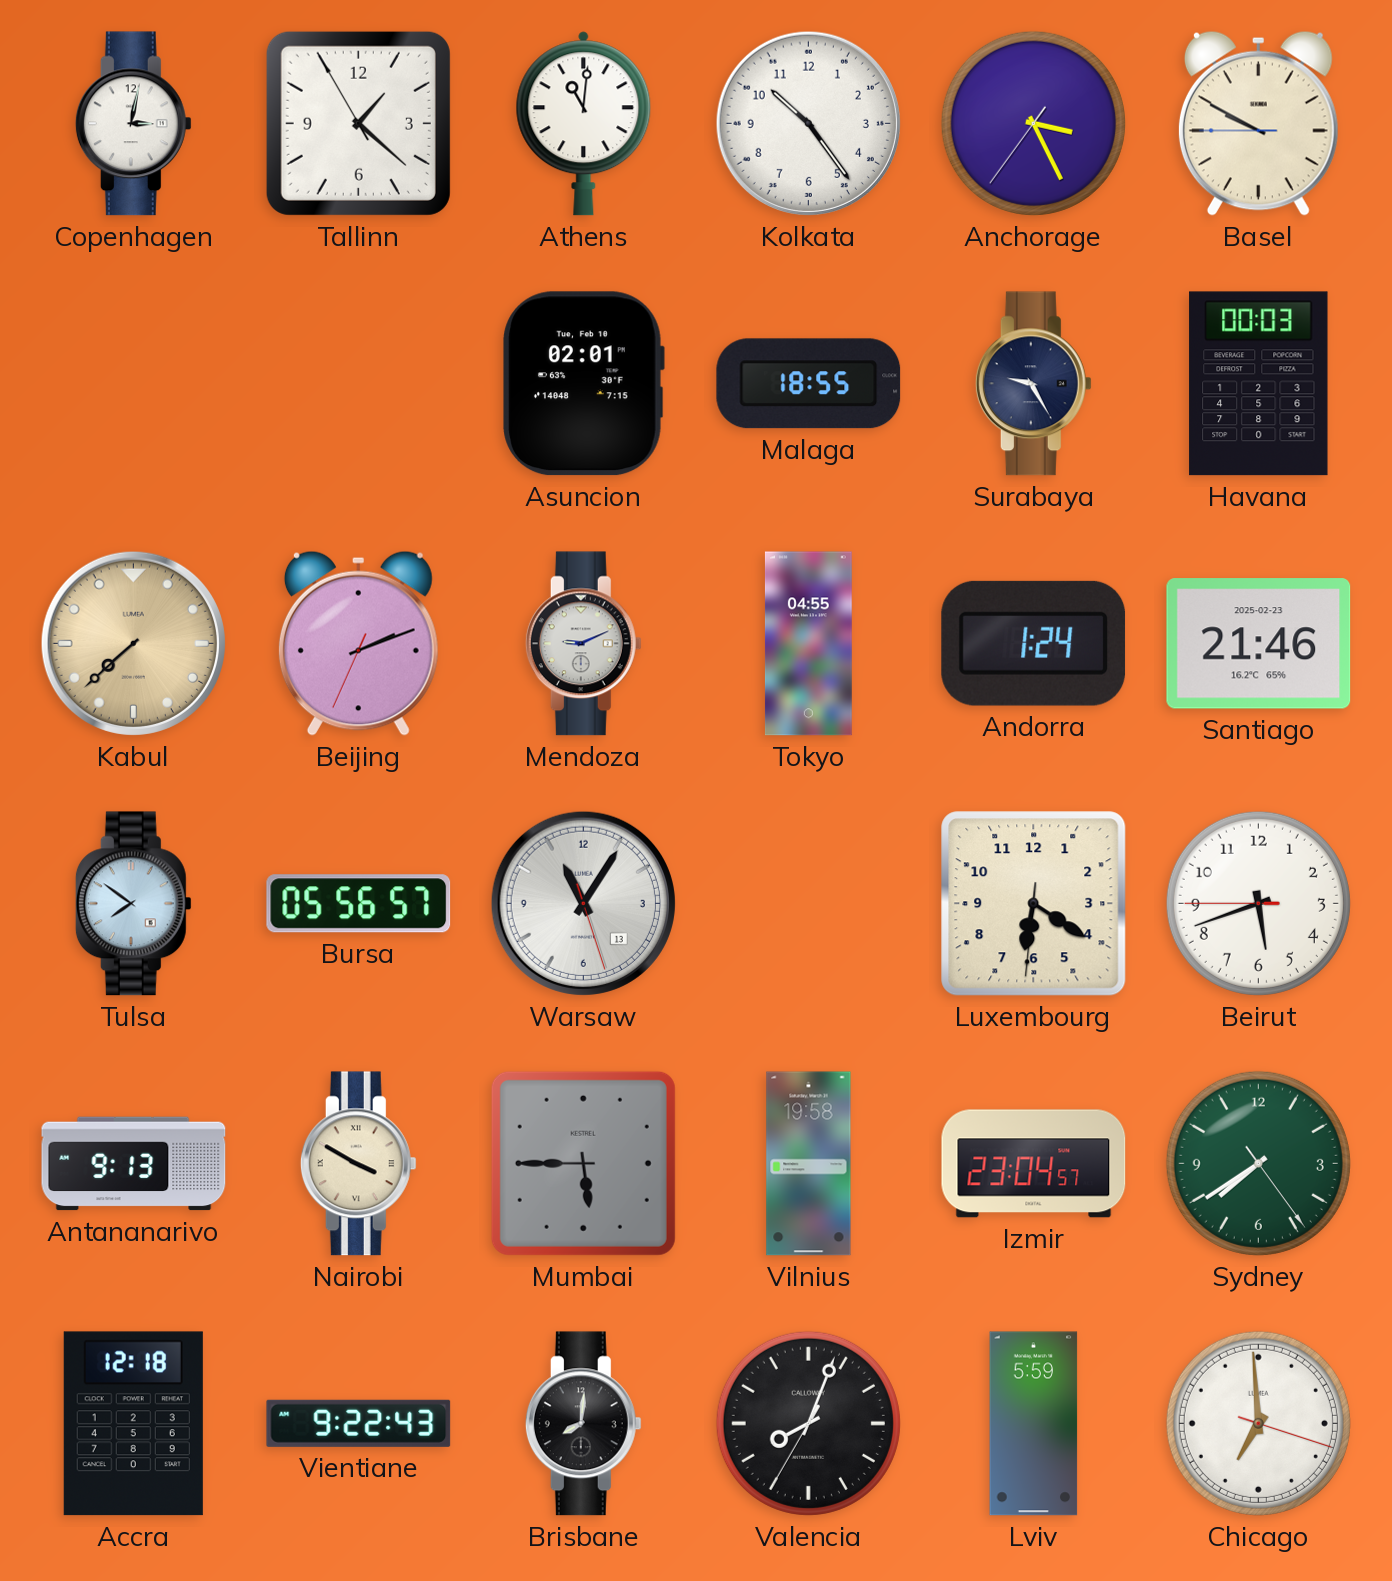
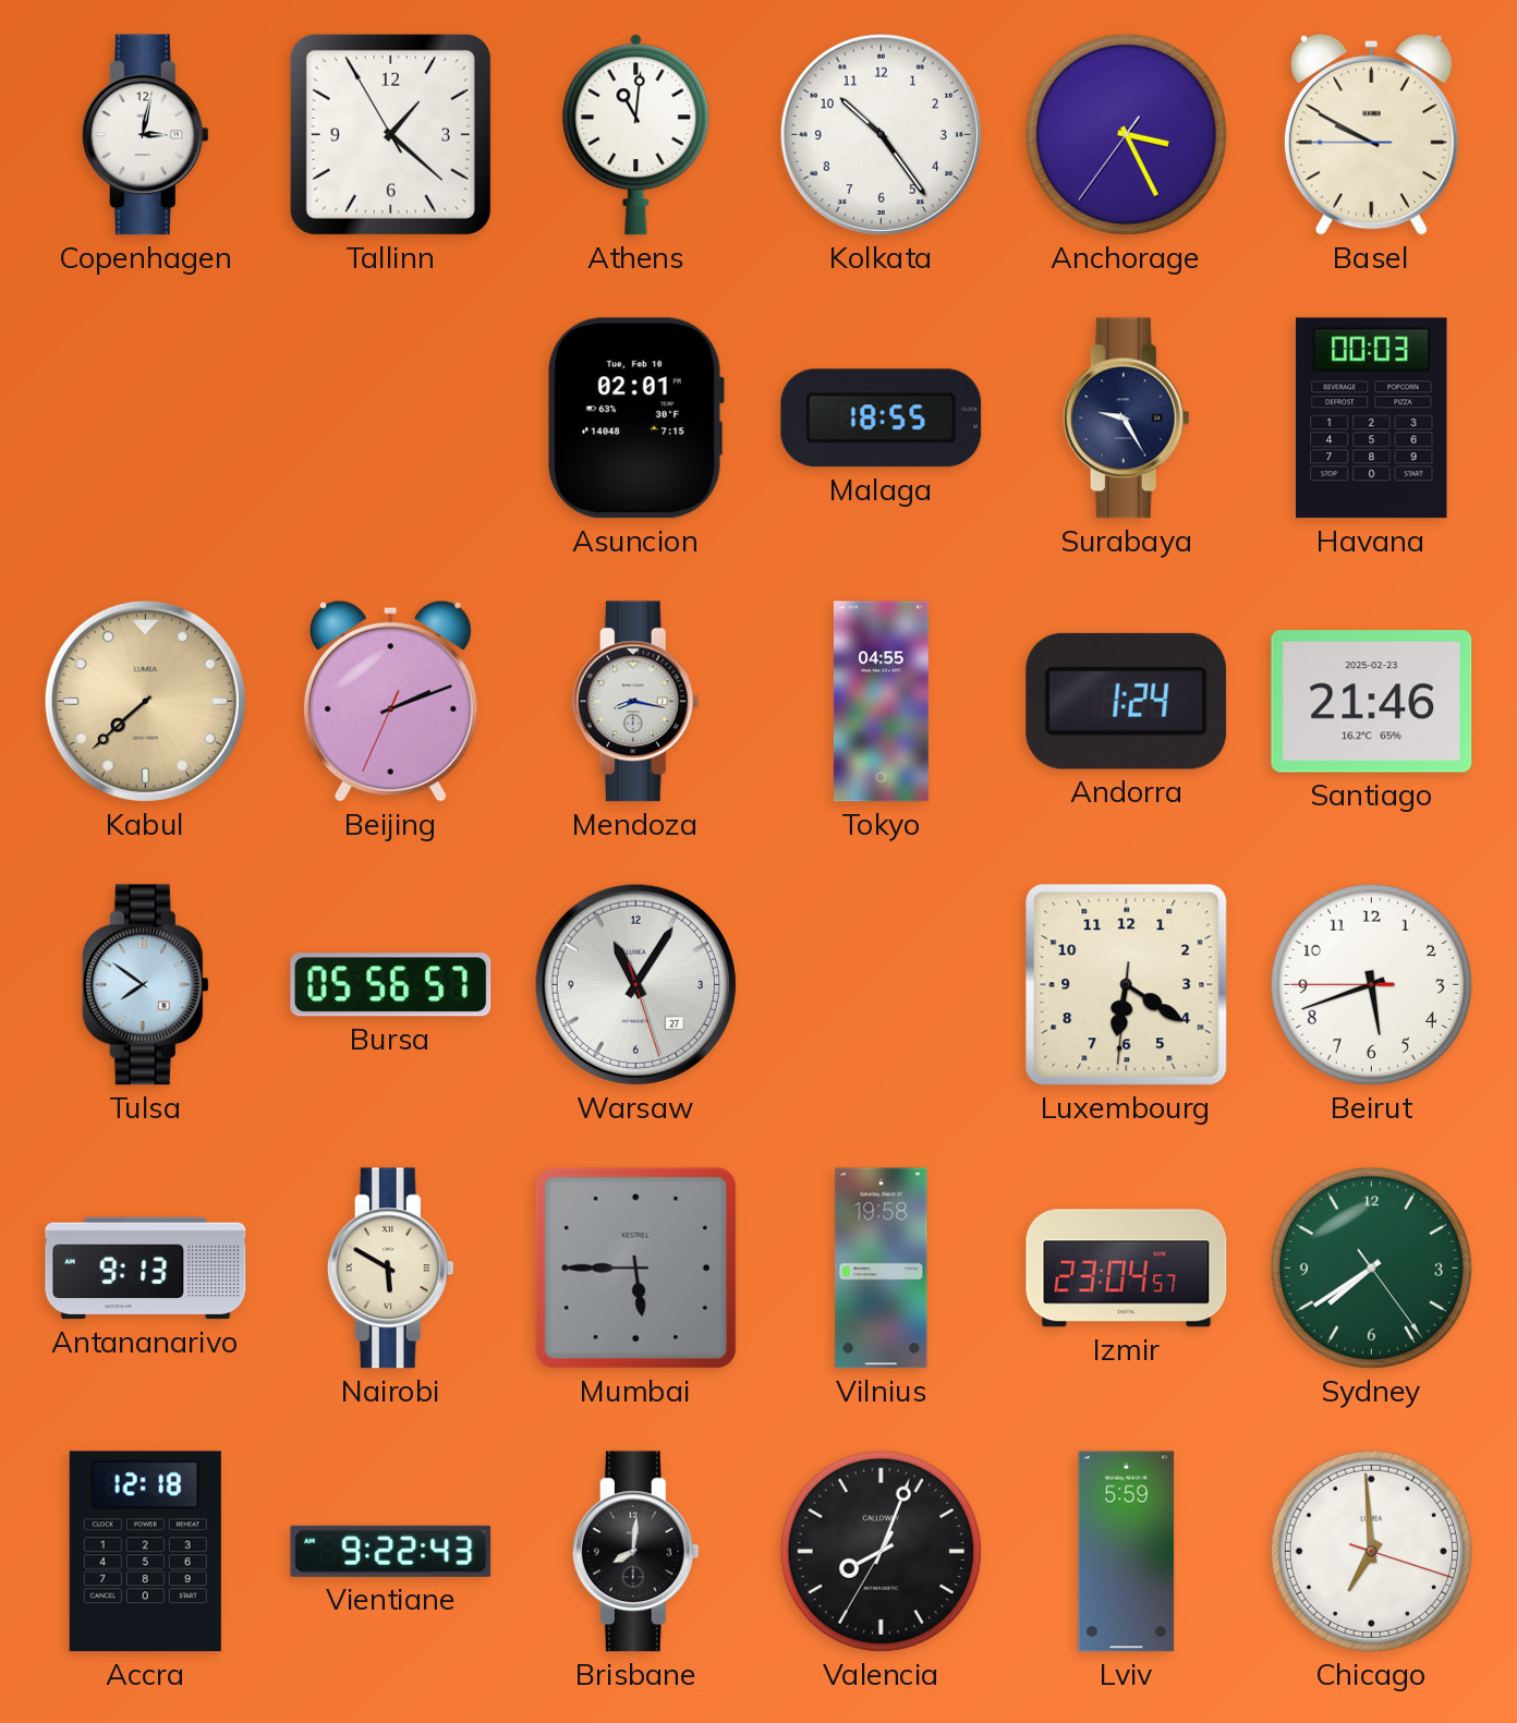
Mendoza: 9:11 -> 8:17
Warsaw date: 13 -> 27
Nairobi: 3:50 -> 5:50
